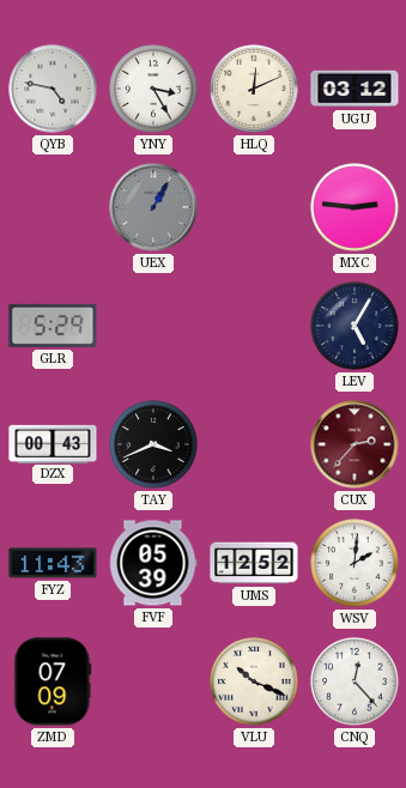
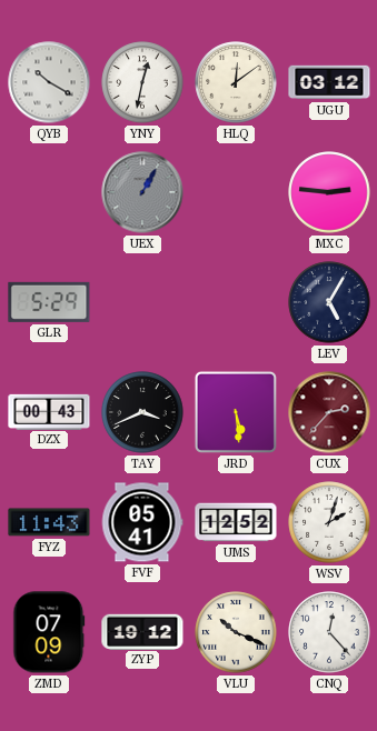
QYB: 4:47 -> 10:20
YNY: 3:25 -> 12:32
HLQ: 12:11 -> 12:09
JRD: none -> 5:29
FVF: 05:39 -> 05:41
WSV: 2:01 -> 2:03
ZYP: none -> 19:12
